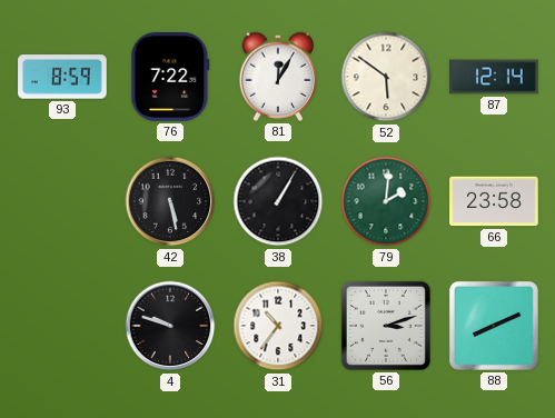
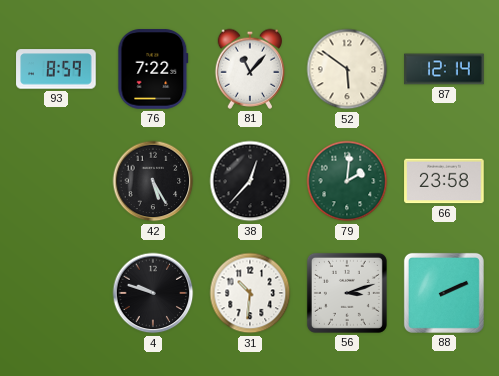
81: 12:05 -> 11:07
42: 5:28 -> 5:25
38: 1:05 -> 12:37
31: 10:36 -> 10:31
88: 8:11 -> 2:11
